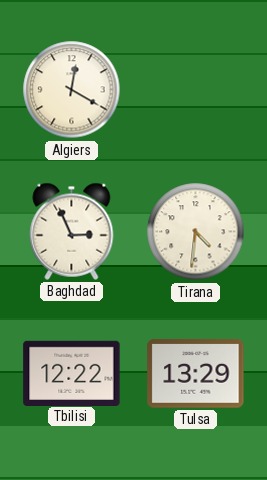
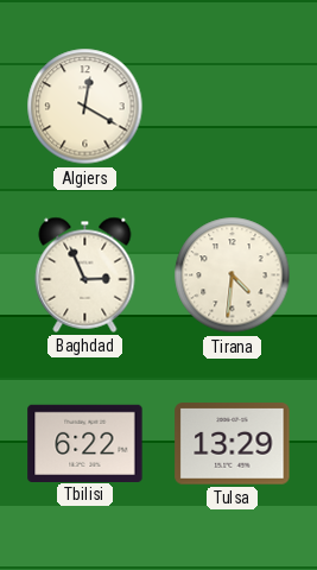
Tbilisi: 12:22 -> 6:22
